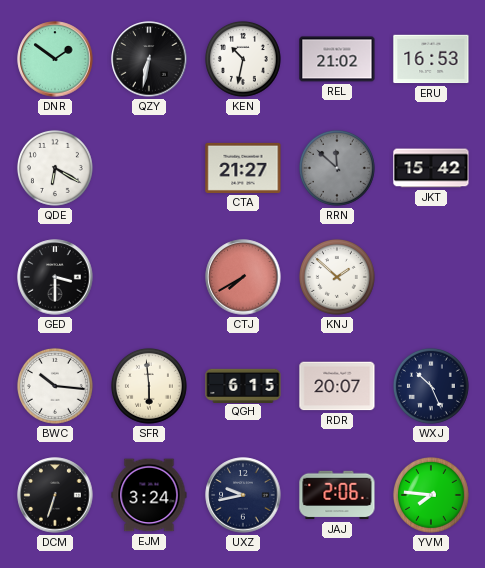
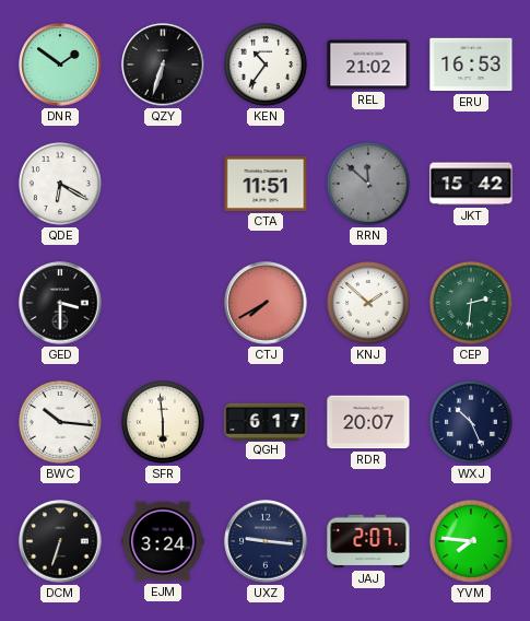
QZY: 6:32 -> 6:33
KEN: 10:32 -> 10:36
CTA: 21:27 -> 11:51
CEP: none -> 2:31
QGH: 6:15 -> 6:17
UXZ: 9:43 -> 9:16
JAJ: 2:06 -> 2:07
